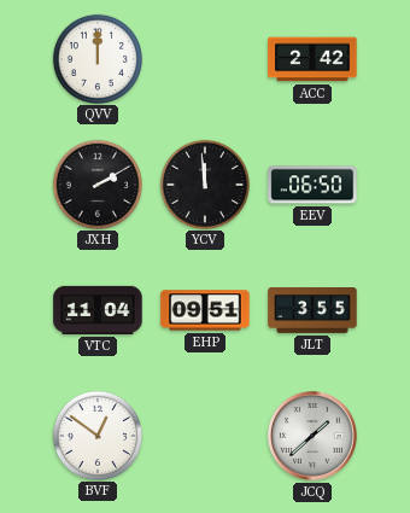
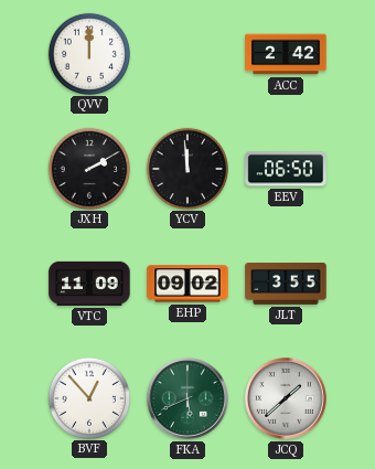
VTC: 11:04 -> 11:09
EHP: 09:51 -> 09:02
BVF: 12:51 -> 12:53
FKA: none -> 5:41
